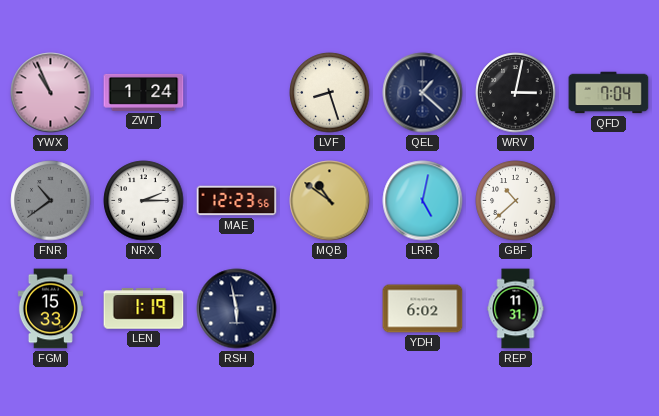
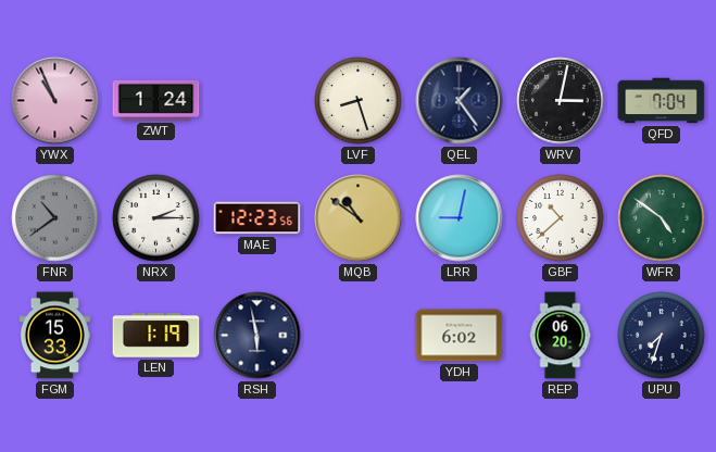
QEL: 1:22 -> 1:24
LRR: 5:02 -> 9:02
WFR: none -> 4:51
REP: 11:31 -> 06:20
UPU: none -> 7:33
